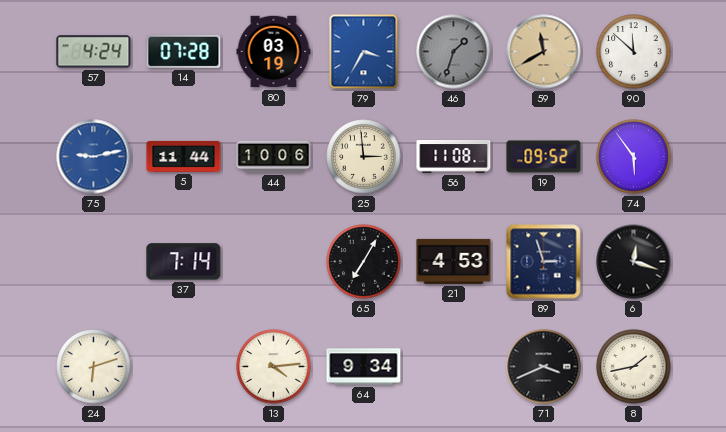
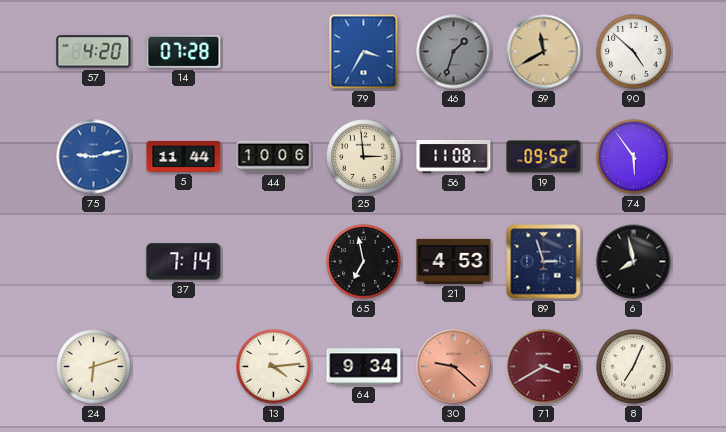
57: 4:24 -> 4:20
80: 03:19 -> none
90: 11:52 -> 4:52
65: 7:05 -> 6:58
6: 12:18 -> 7:58
30: none -> 9:22
71: 3:41 -> 3:40
71 dial: black -> burgundy
8: 1:43 -> 7:04
